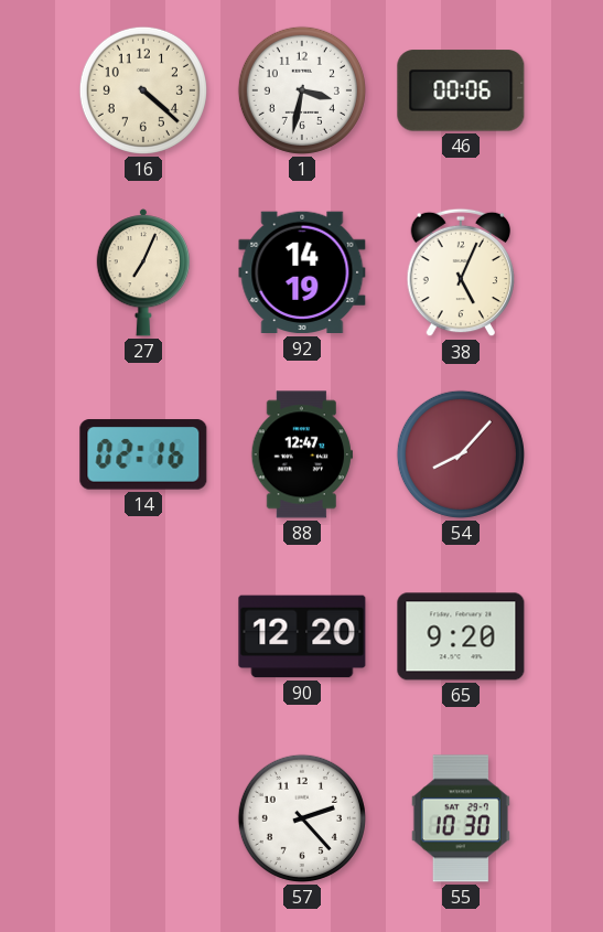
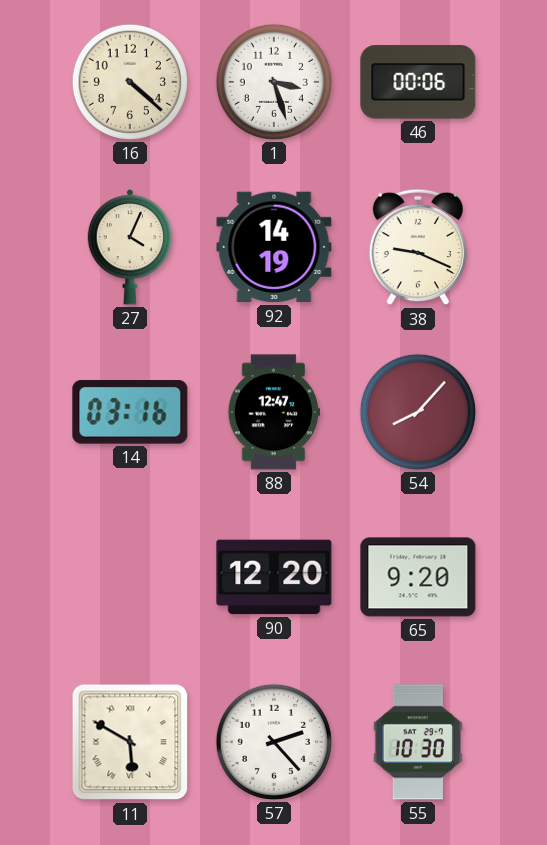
1: 3:32 -> 3:27
27: 7:04 -> 4:04
38: 5:04 -> 9:19
14: 02:16 -> 03:16
11: none -> 5:50
